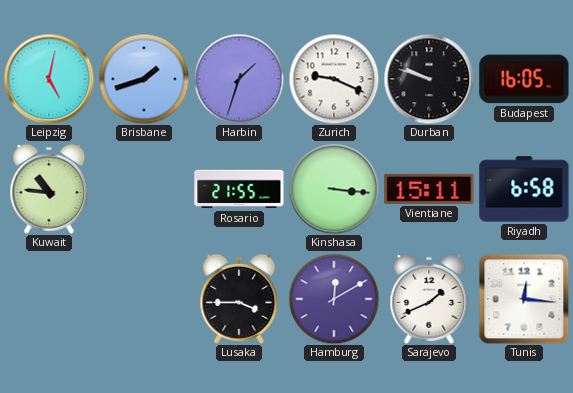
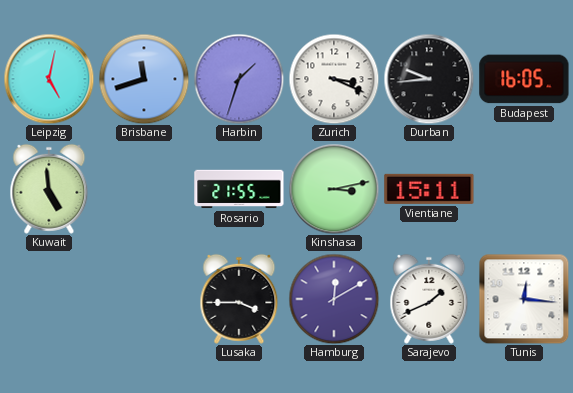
Brisbane: 1:42 -> 11:42
Zurich: 9:19 -> 3:19
Durban: 9:48 -> 9:44
Kuwait: 10:46 -> 4:59
Kinshasa: 3:16 -> 3:13
Riyadh: 6:58 -> none
